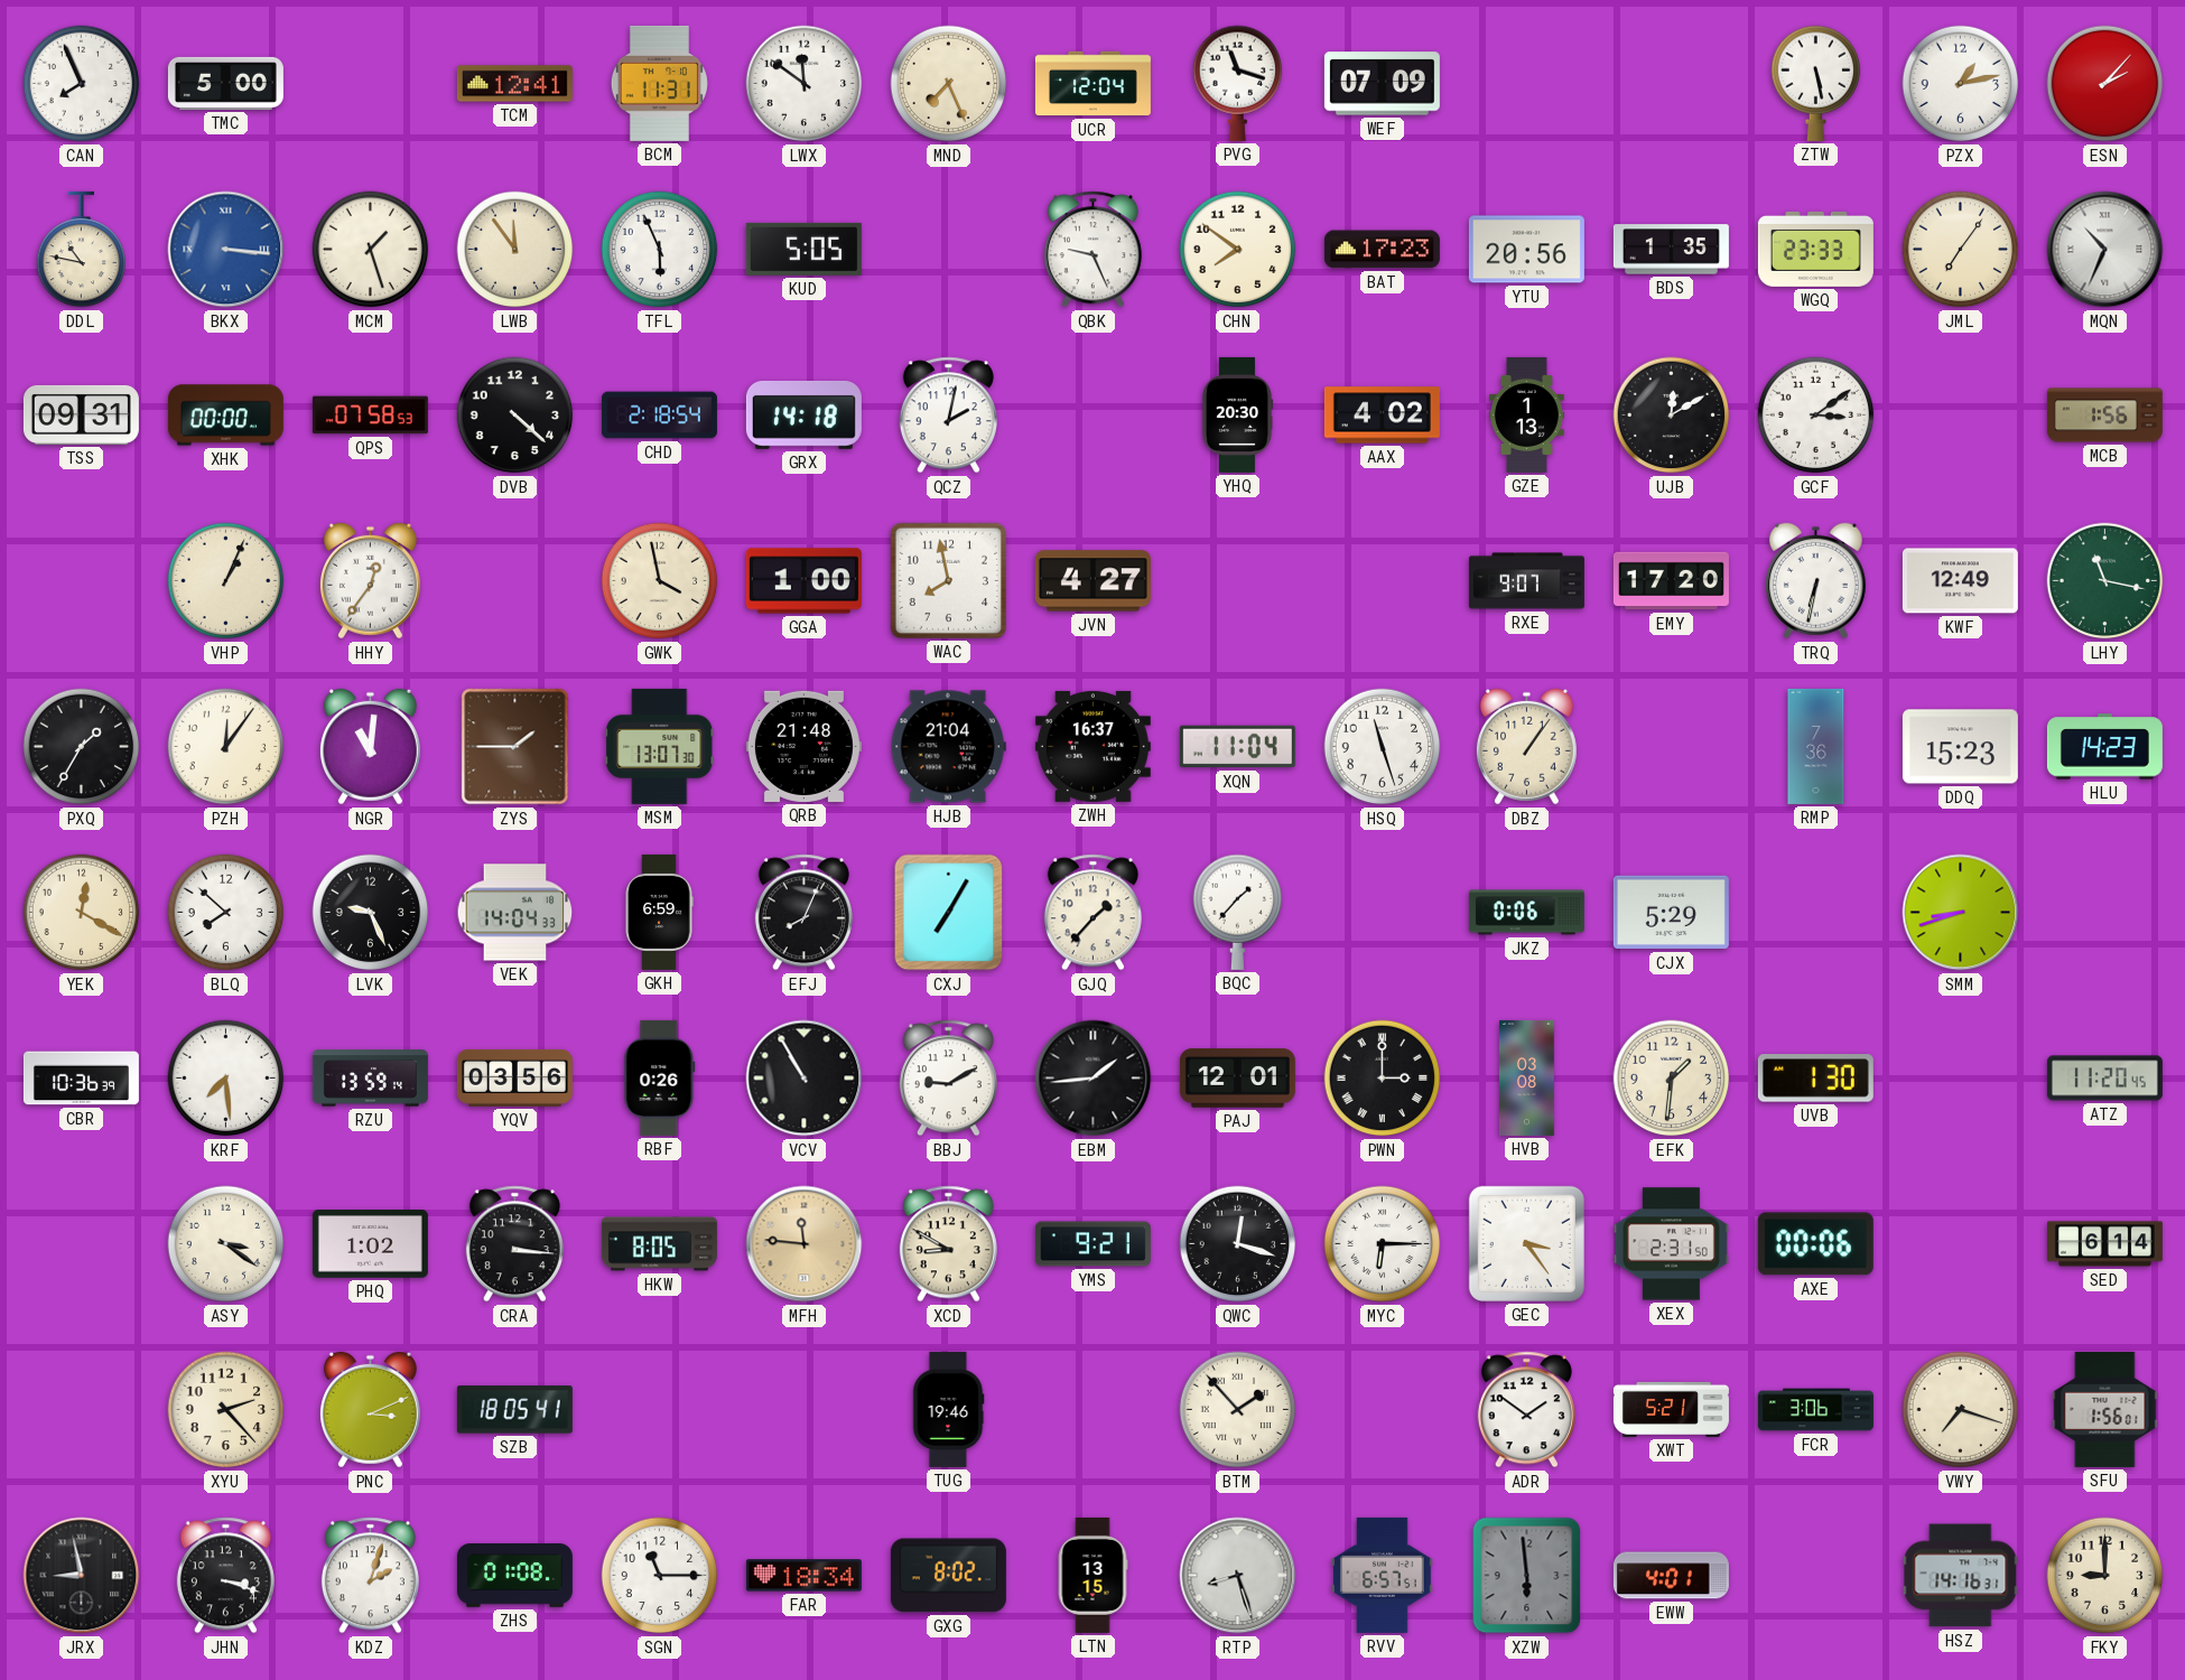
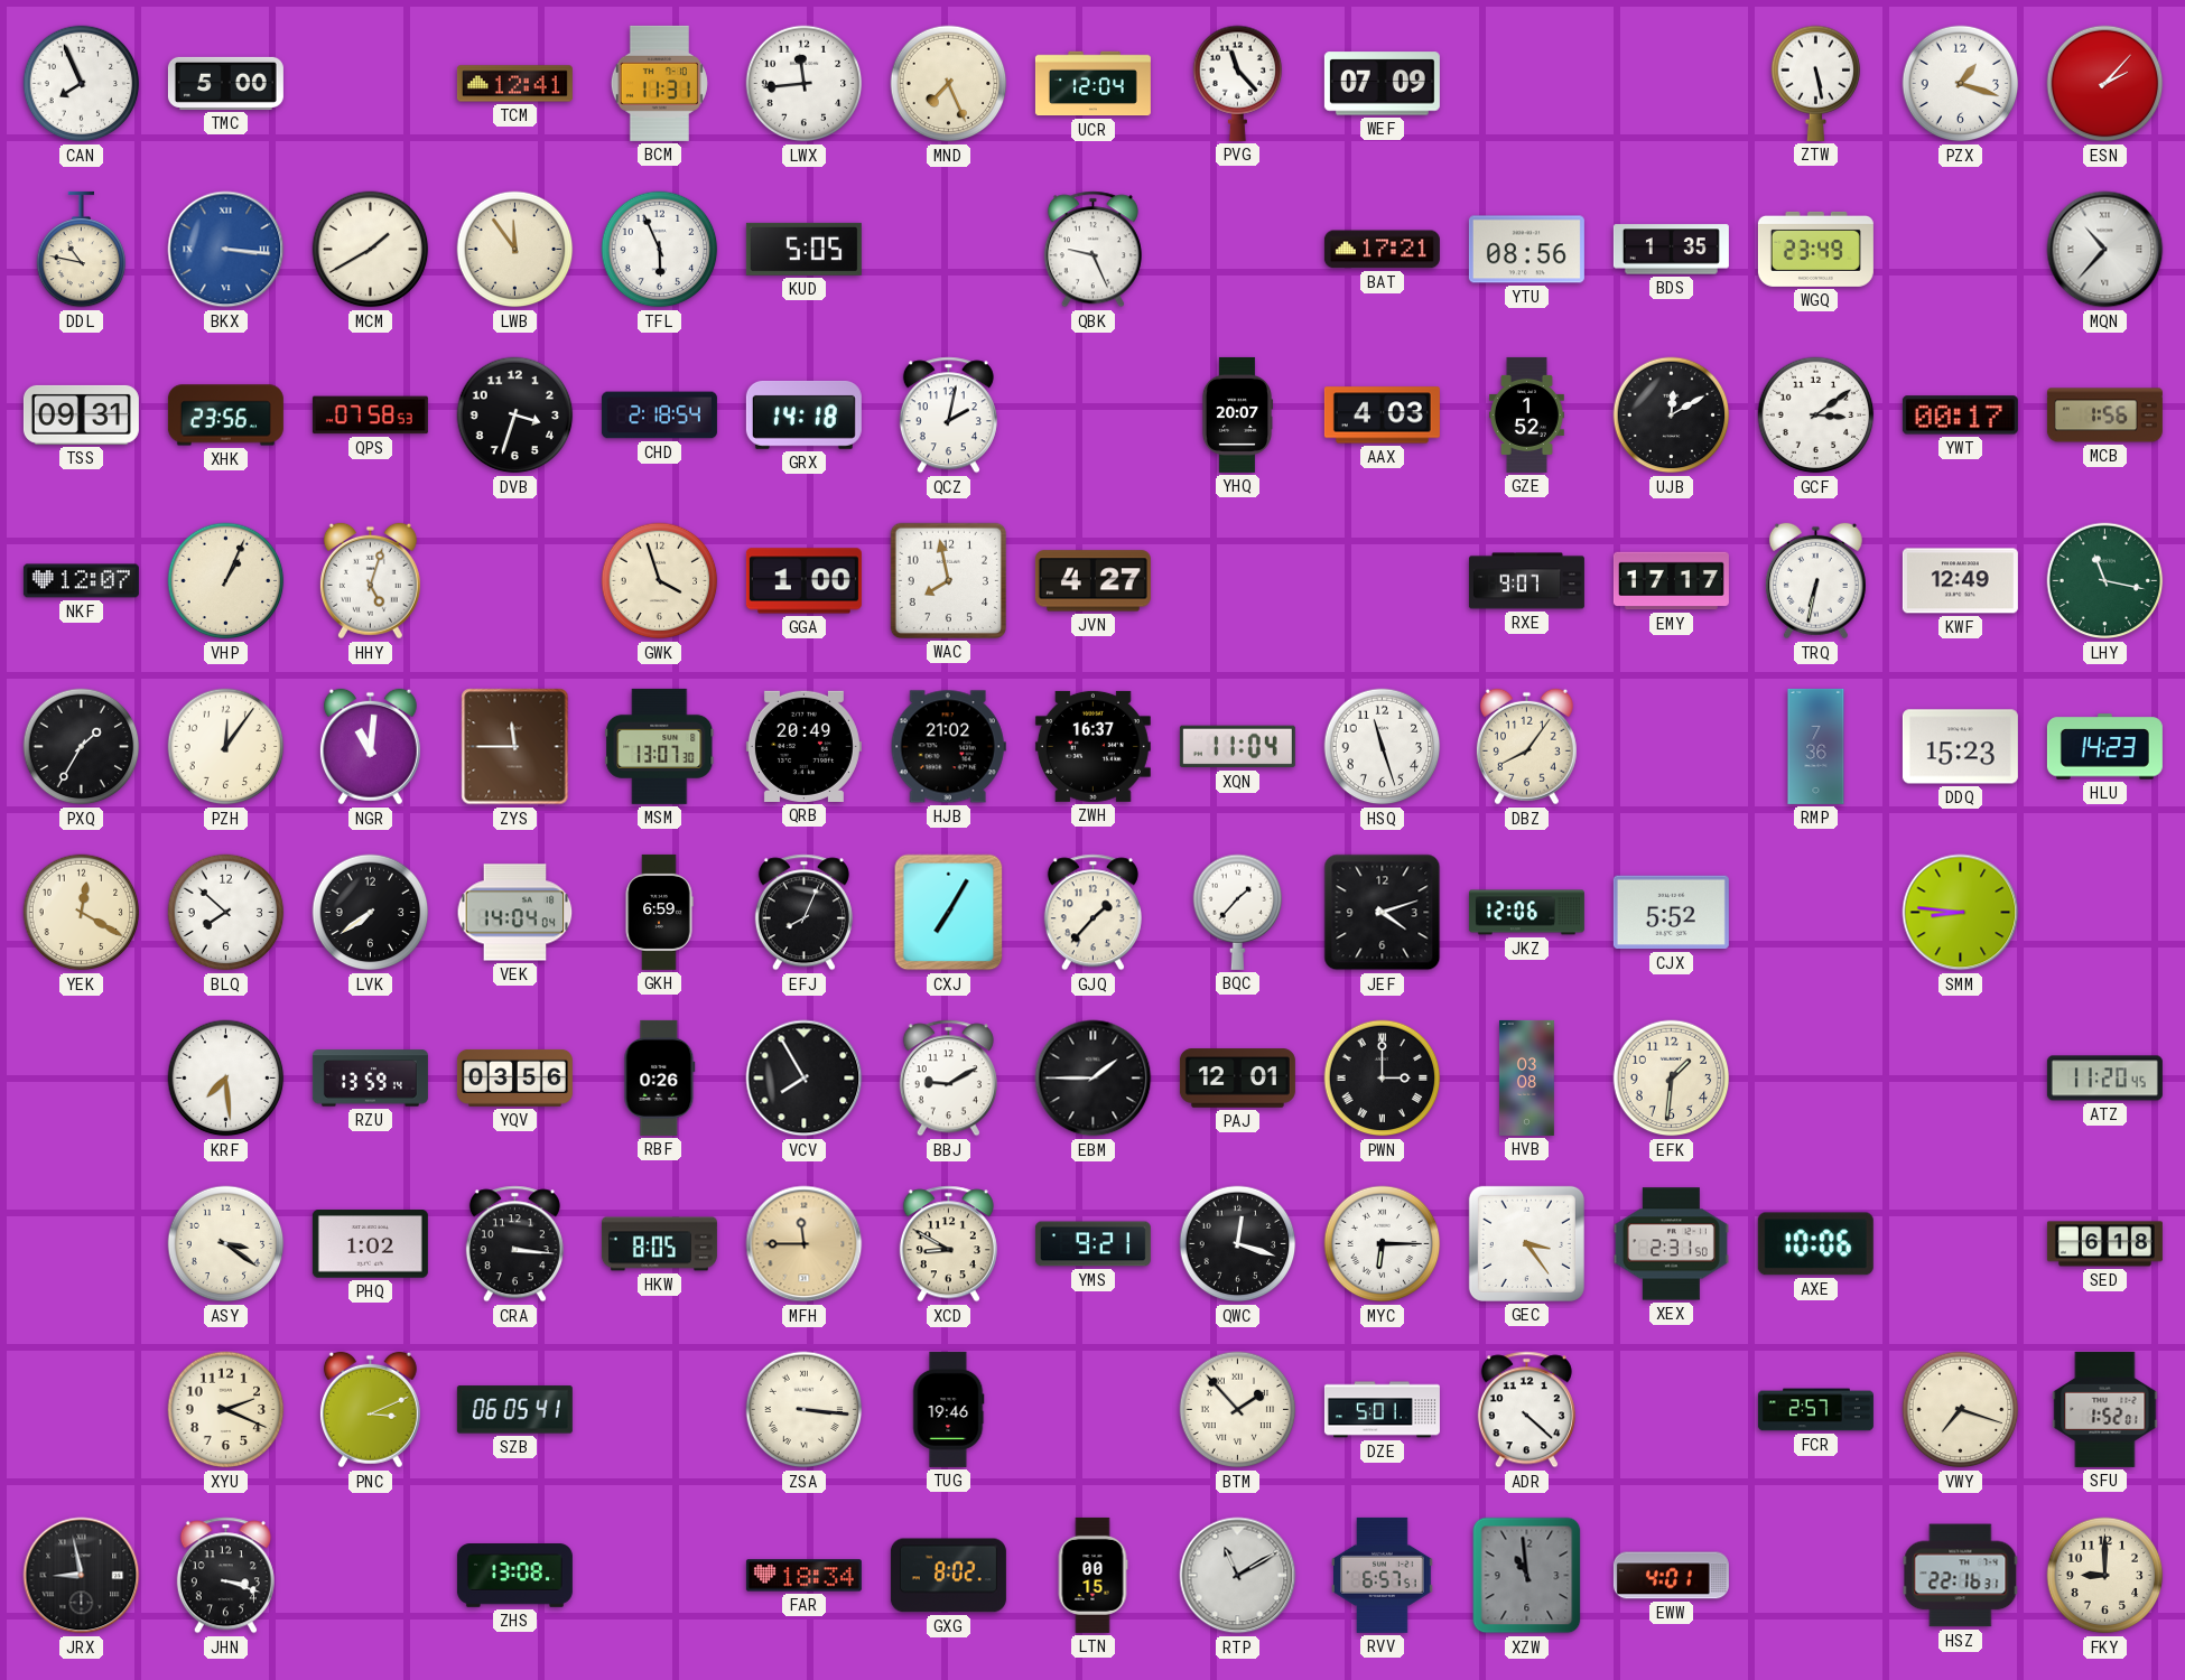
LWX: 11:51 -> 11:44
PVG: 11:18 -> 11:23
PZX: 1:13 -> 1:18
MCM: 1:27 -> 1:40
CHN: 7:51 -> none
BAT: 17:23 -> 17:21
YTU: 20:56 -> 08:56
WGQ: 23:33 -> 23:49
JML: 7:06 -> none
MQN: 10:34 -> 10:37
XHK: 00:00 -> 23:56
DVB: 4:22 -> 3:33
YHQ: 20:30 -> 20:07
AAX: 4:02 -> 4:03
GZE: 1:13 -> 1:52
YWT: none -> 00:17
NKF: none -> 12:07
HHY: 12:36 -> 5:03
GWK: 3:58 -> 3:57
EMY: 17:20 -> 17:17
ZYS: 1:45 -> 11:45
QRB: 21:48 -> 20:49
HJB: 21:04 -> 21:02
DBZ: 1:06 -> 8:06
LVK: 9:26 -> 7:39
VEK: 14:04:33 -> 14:04:04
JEF: none -> 4:12
JKZ: 0:06 -> 12:06
CJX: 5:29 -> 5:52
SMM: 8:42 -> 8:46
CBR: 10:36 -> none
VCV: 10:55 -> 7:55
EBM: 1:44 -> 1:45
UVB: 1:30 -> none
MFH: 11:46 -> 11:45
AXE: 00:06 -> 10:06
SED: 6:14 -> 6:18
XYU: 2:23 -> 2:19
SZB: 18:05 -> 06:05
ZSA: none -> 3:16
DZE: none -> 5:01
ADR: 1:51 -> 4:22
XWT: 5:21 -> none
FCR: 3:06 -> 2:57
SFU: 1:56 -> 1:52
KDZ: 2:03 -> none
ZHS: 01:08 -> 13:08
SGN: 11:15 -> none
LTN: 13:15 -> 00:15
RTP: 8:27 -> 11:10
XZW: 5:59 -> 10:59
HSZ: 14:16 -> 22:16
